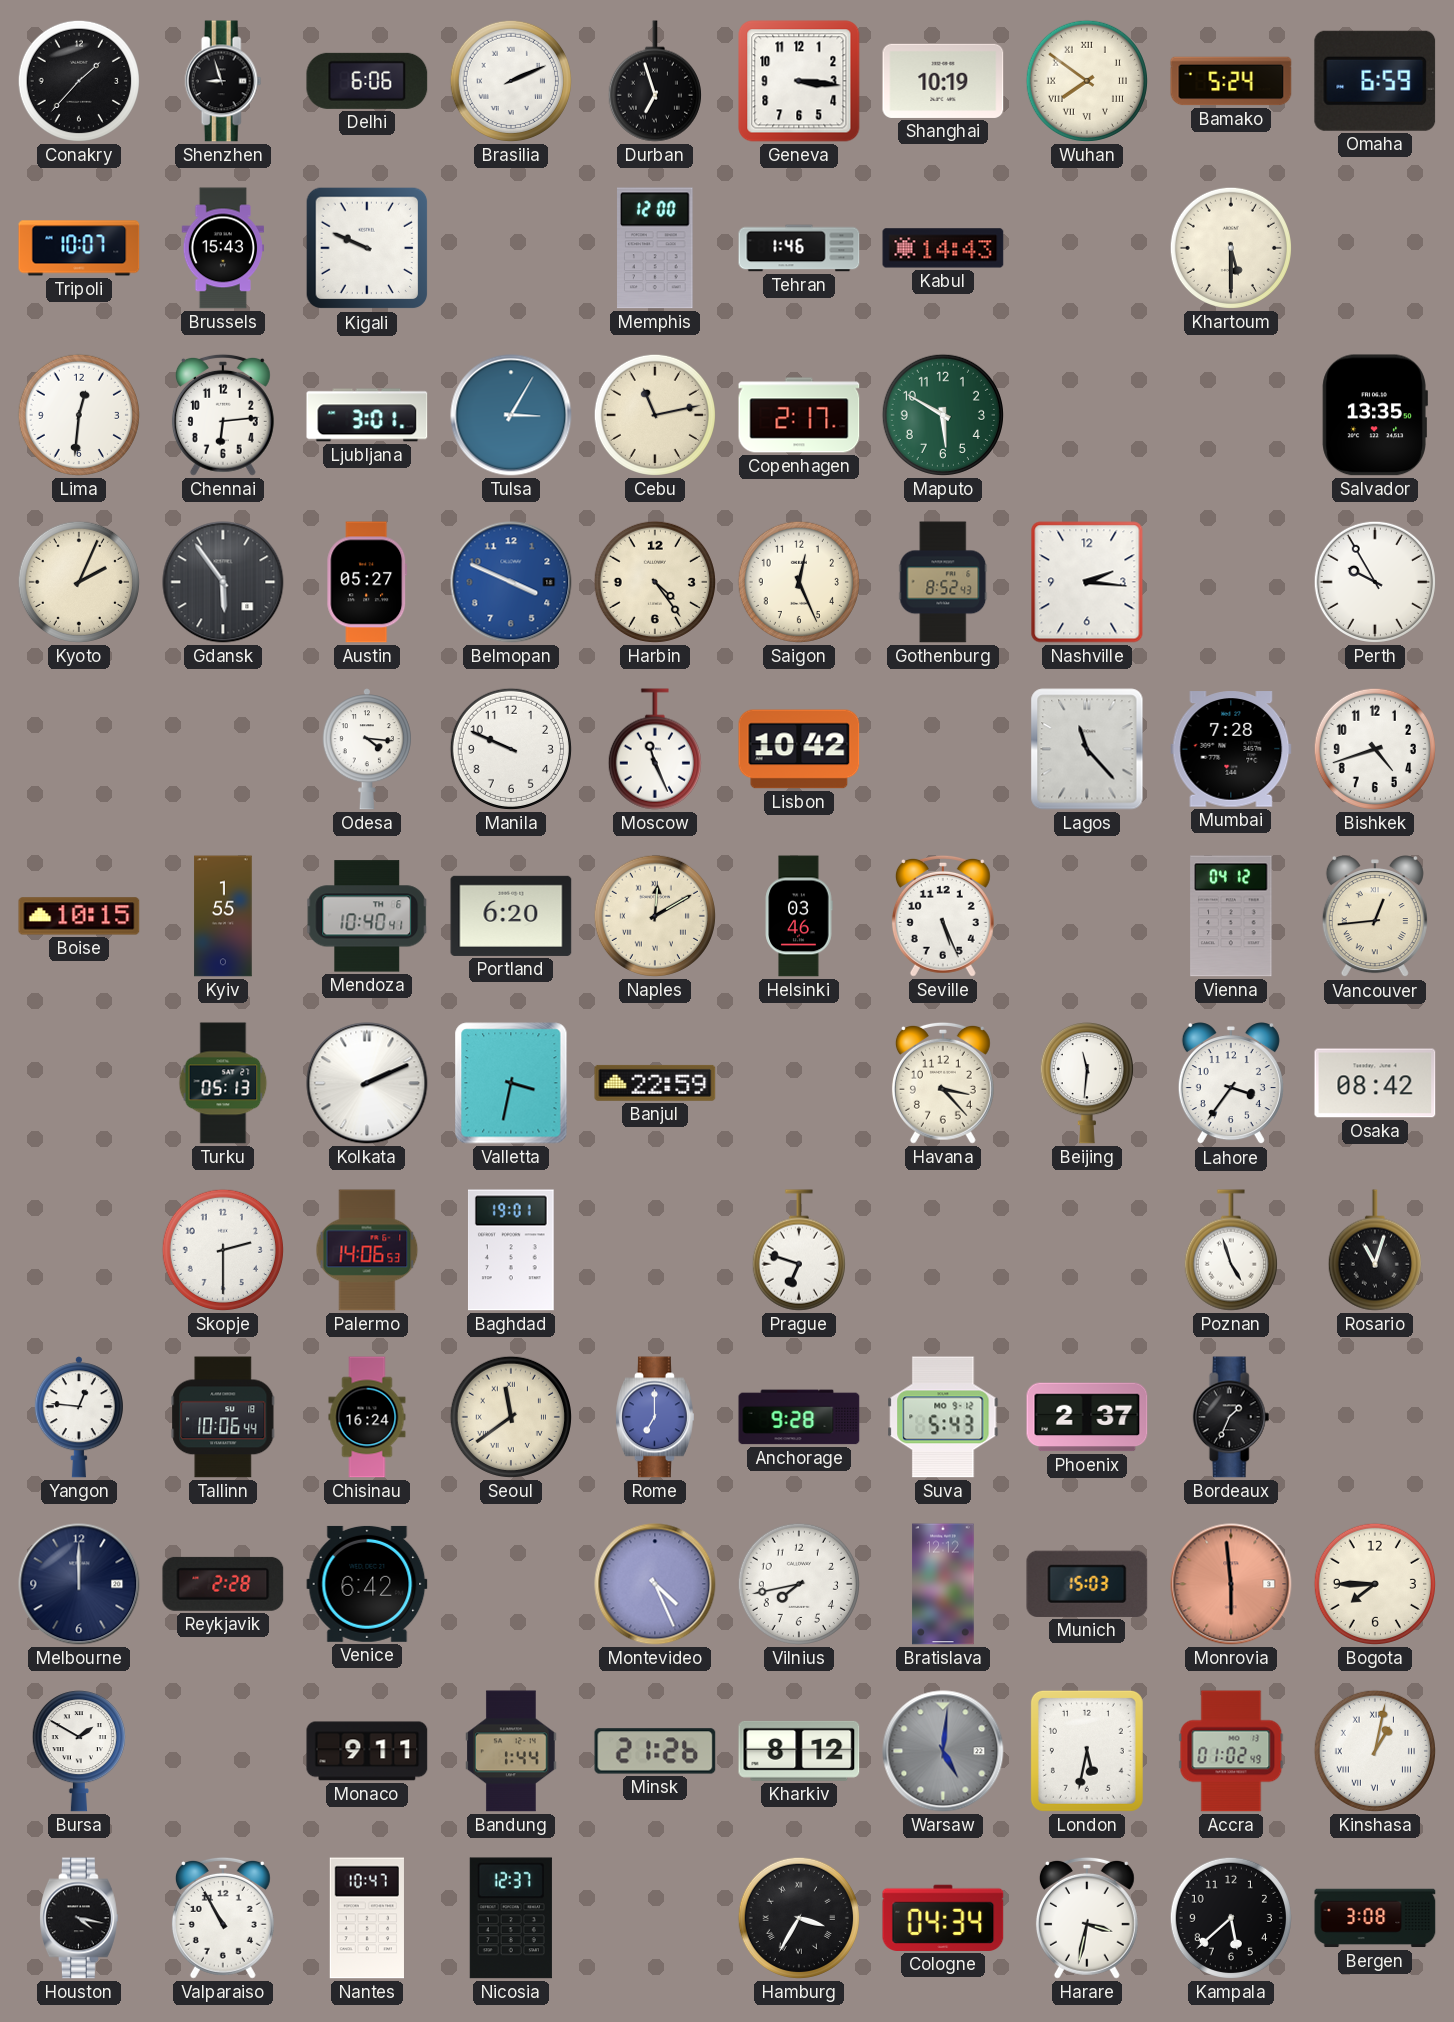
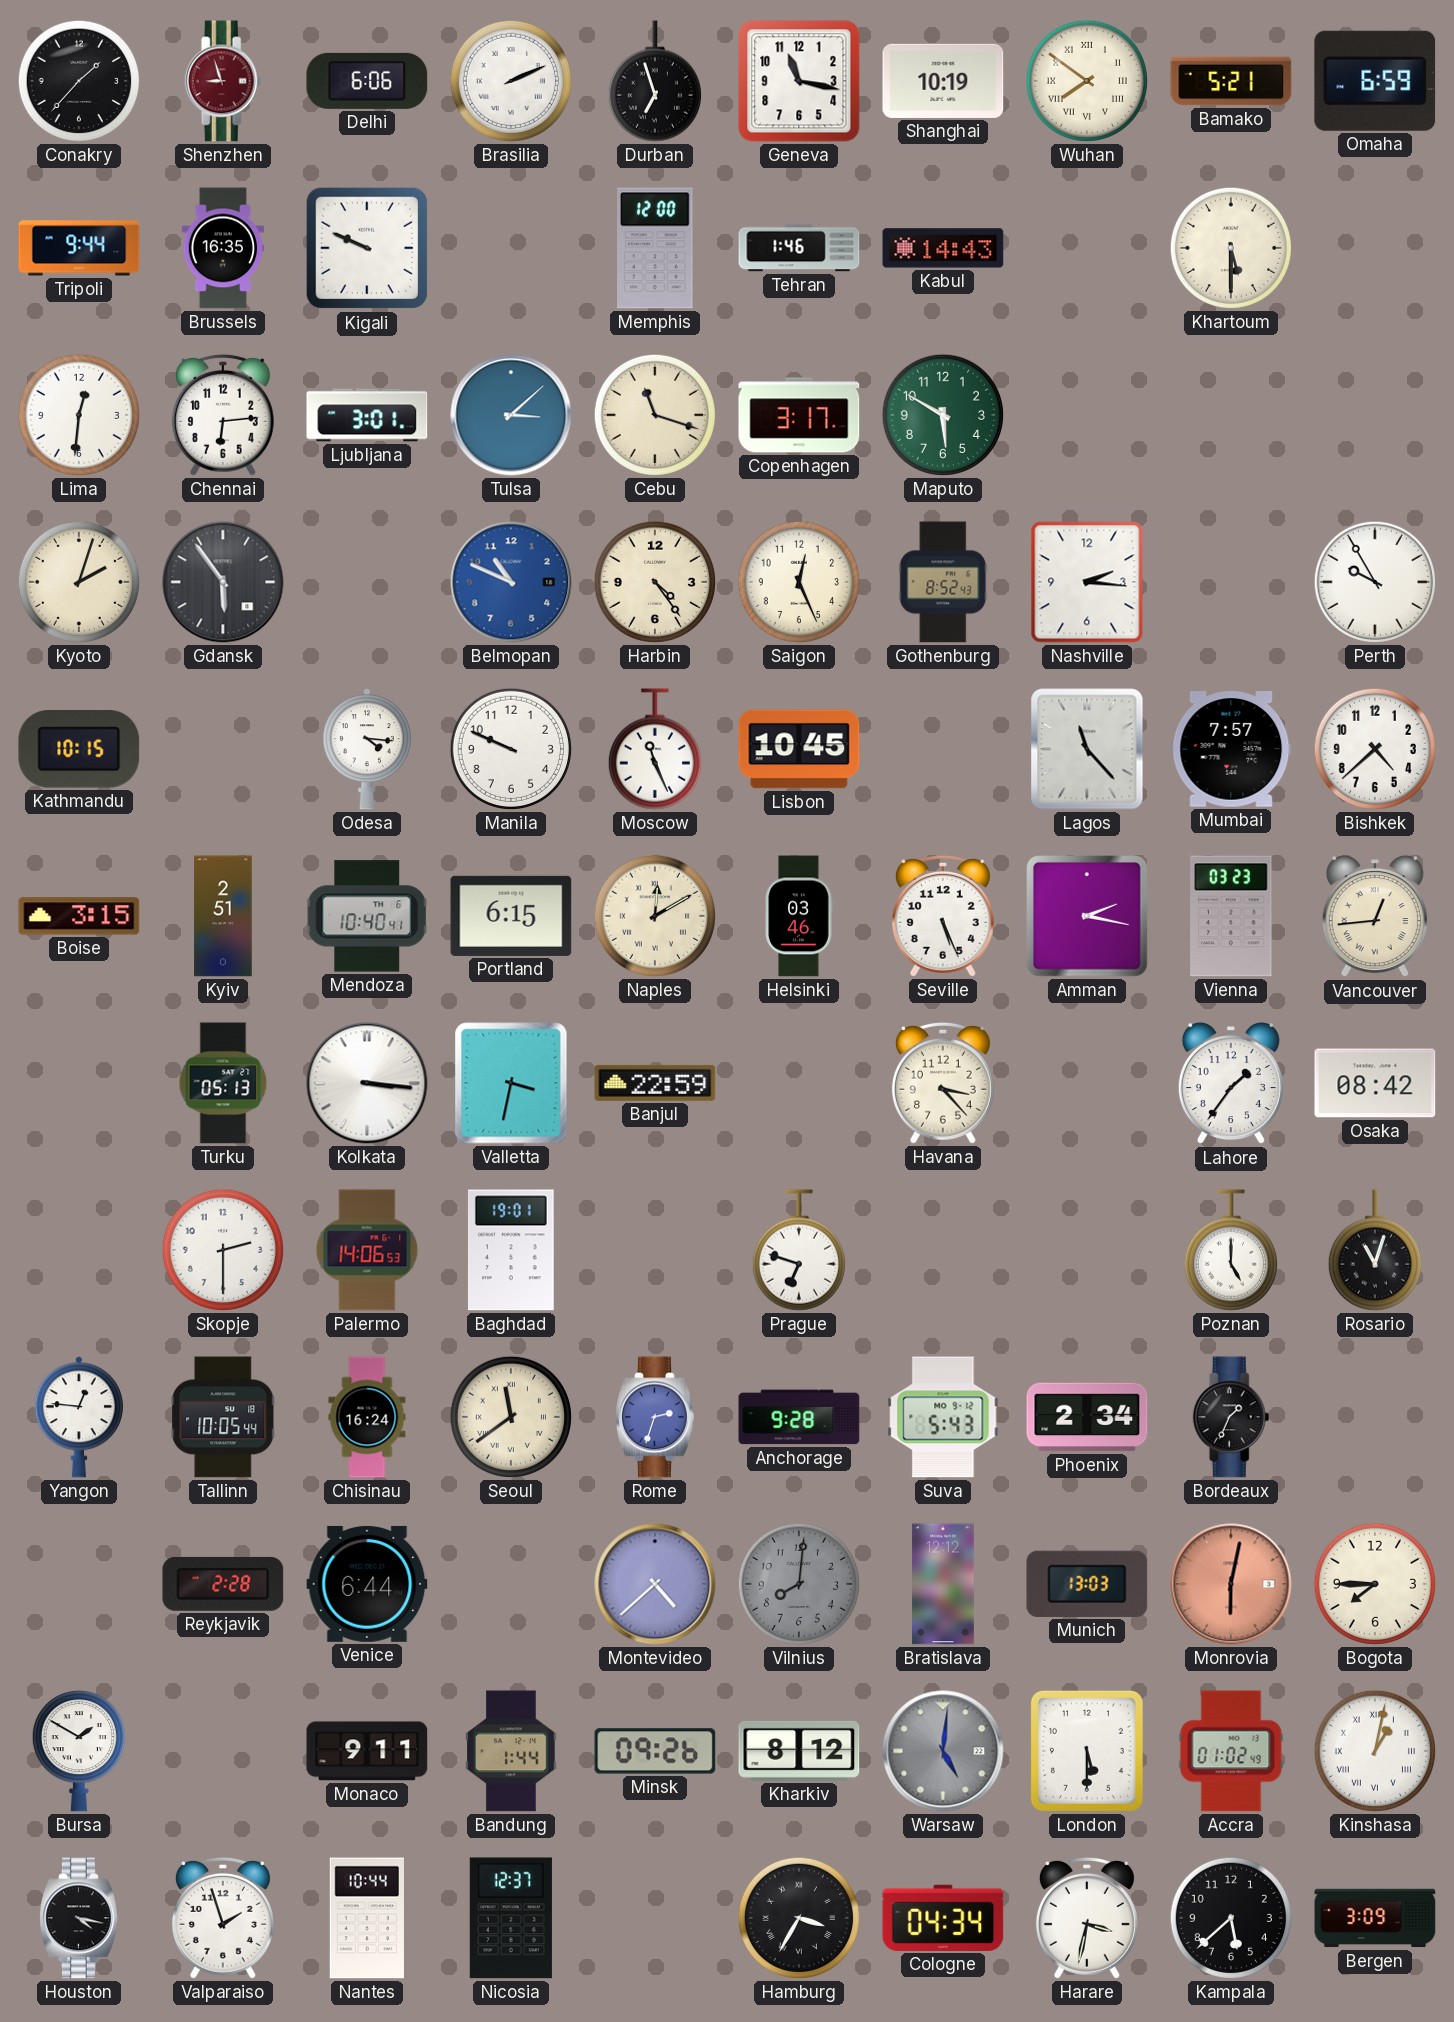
Shenzhen dial: black -> burgundy
Geneva: 3:16 -> 11:17
Bamako: 5:24 -> 5:21
Tripoli: 10:07 -> 9:44
Brussels: 15:43 -> 16:35
Tulsa: 3:05 -> 3:08
Cebu: 11:13 -> 11:18
Copenhagen: 2:17 -> 3:17
Salvador: 13:35 -> none
Kyoto: 2:04 -> 2:03
Austin: 05:27 -> none
Belmopan: 3:49 -> 10:49
Kathmandu: none -> 10:15
Lisbon: 10:42 -> 10:45
Mumbai: 7:28 -> 7:57
Bishkek: 4:42 -> 4:38
Boise: 10:15 -> 3:15
Kyiv: 1:55 -> 2:51
Portland: 6:20 -> 6:15
Amman: none -> 2:17
Vienna: 04:12 -> 03:23
Kolkata: 2:11 -> 3:16
Beijing: 11:31 -> none
Lahore: 3:36 -> 1:36
Poznan: 4:57 -> 5:00
Tallinn: 10:06 -> 10:05
Rome: 7:00 -> 2:33
Phoenix: 2:37 -> 2:34
Melbourne: 12:00 -> none
Venice: 6:42 -> 6:44
Montevideo: 4:26 -> 4:38
Vilnius: 7:43 -> 8:01
Vilnius dial: white -> grey
Munich: 15:03 -> 13:03
Monrovia: 5:59 -> 6:02
Minsk: 21:26 -> 09:26
London: 5:32 -> 5:30
Valparaiso: 10:55 -> 1:57
Nantes: 10:47 -> 10:44
Bergen: 3:08 -> 3:09
